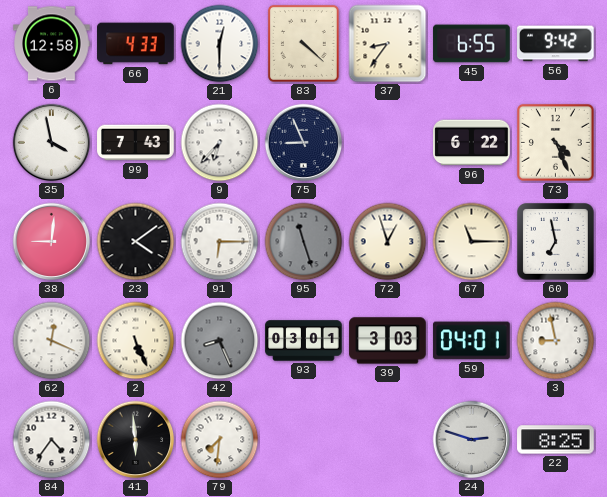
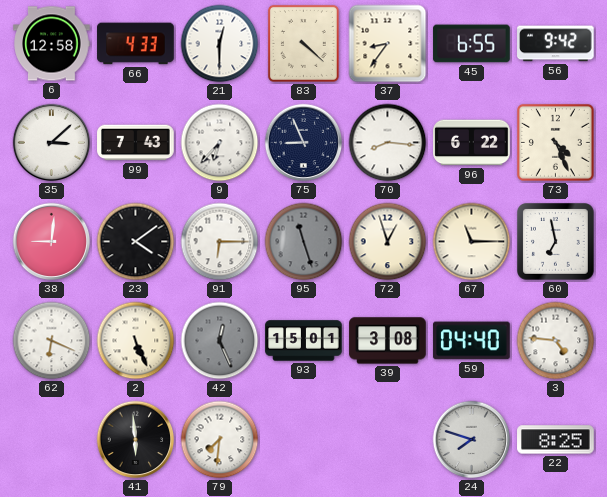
35: 3:58 -> 3:08
70: none -> 8:16
62: 12:19 -> 6:19
42: 8:26 -> 12:26
93: 03:01 -> 15:01
39: 3:03 -> 3:08
59: 04:01 -> 04:40
3: 8:58 -> 4:46
84: 4:36 -> none
24: 2:48 -> 7:48
